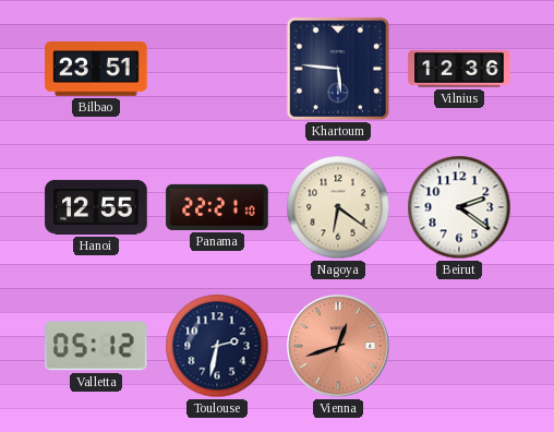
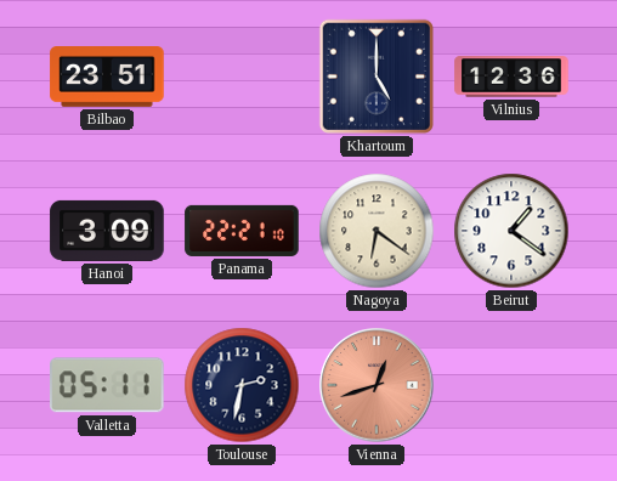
Khartoum: 5:46 -> 5:00
Hanoi: 12:55 -> 3:09
Beirut: 2:21 -> 1:21
Valletta: 05:12 -> 05:11
